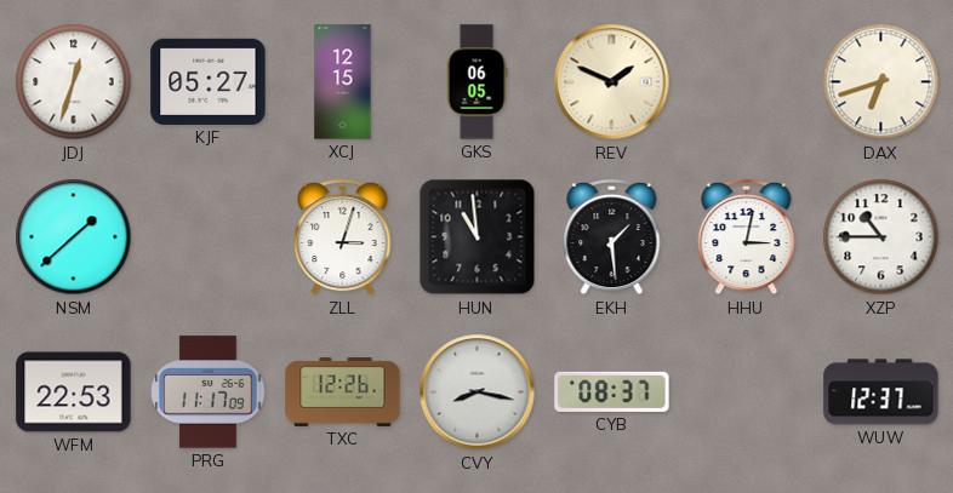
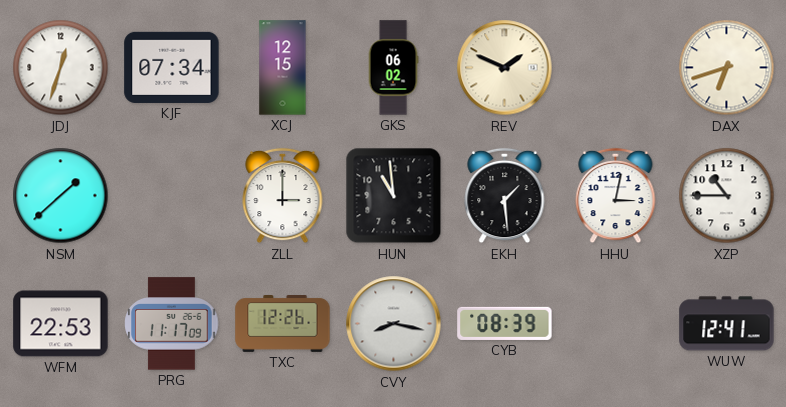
KJF: 05:27 -> 07:34
GKS: 06:05 -> 06:02
ZLL: 3:03 -> 3:00
CYB: 08:37 -> 08:39
WUW: 12:37 -> 12:41
